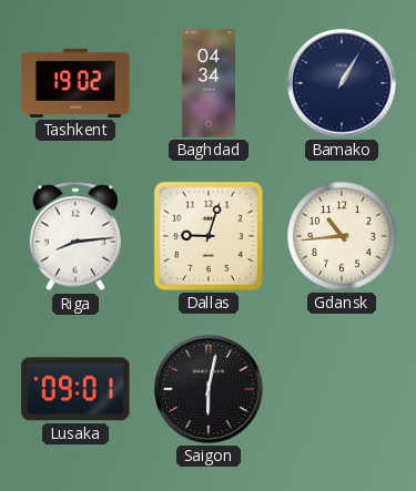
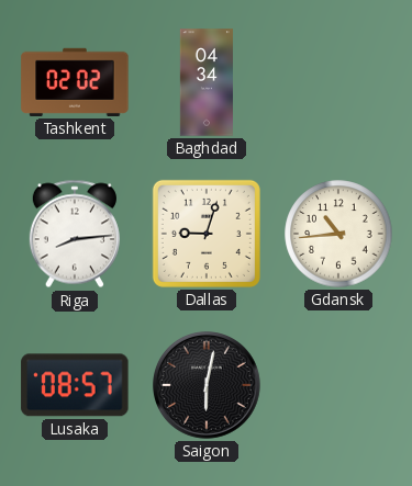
Tashkent: 19:02 -> 02:02
Bamako: 1:05 -> none
Lusaka: 09:01 -> 08:57
